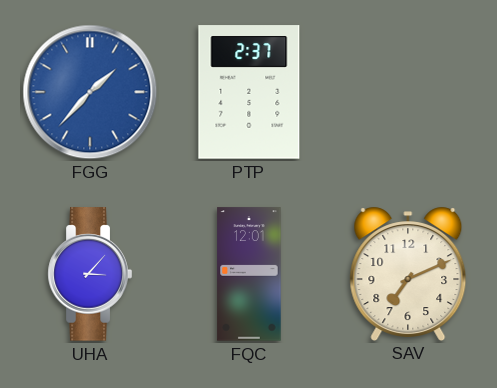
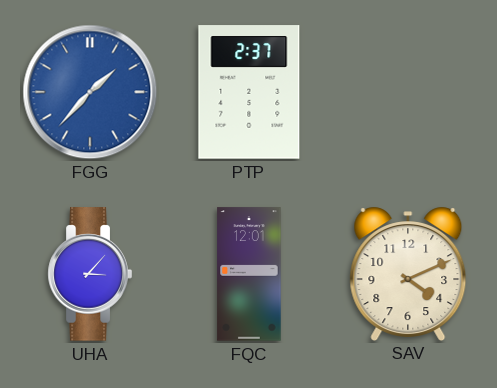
SAV: 7:11 -> 4:11
